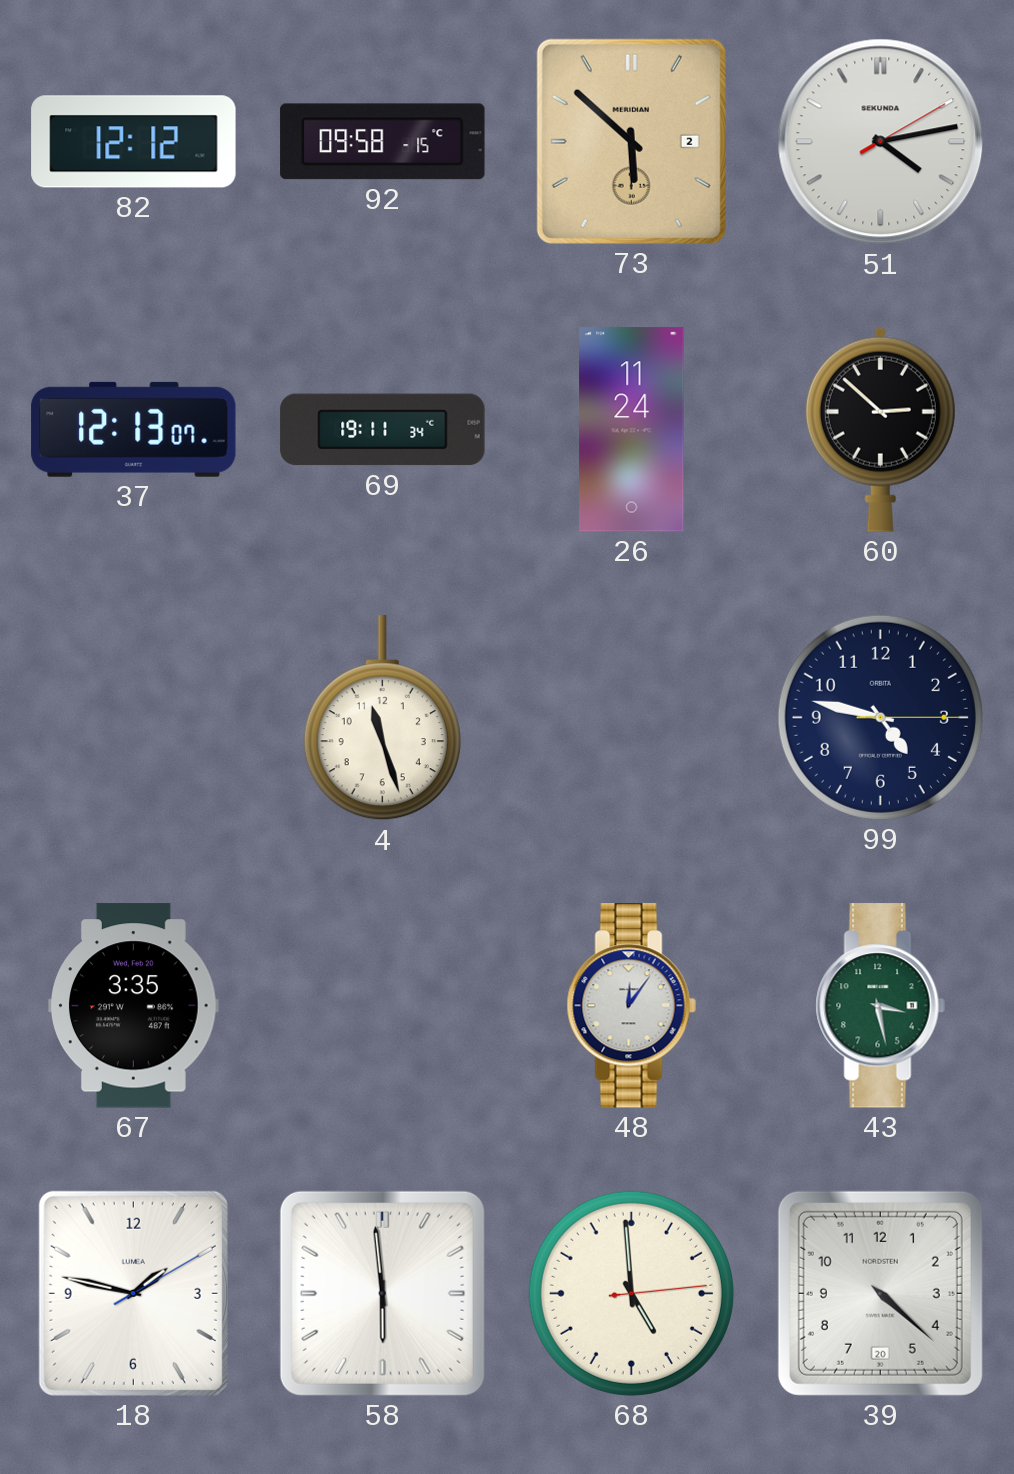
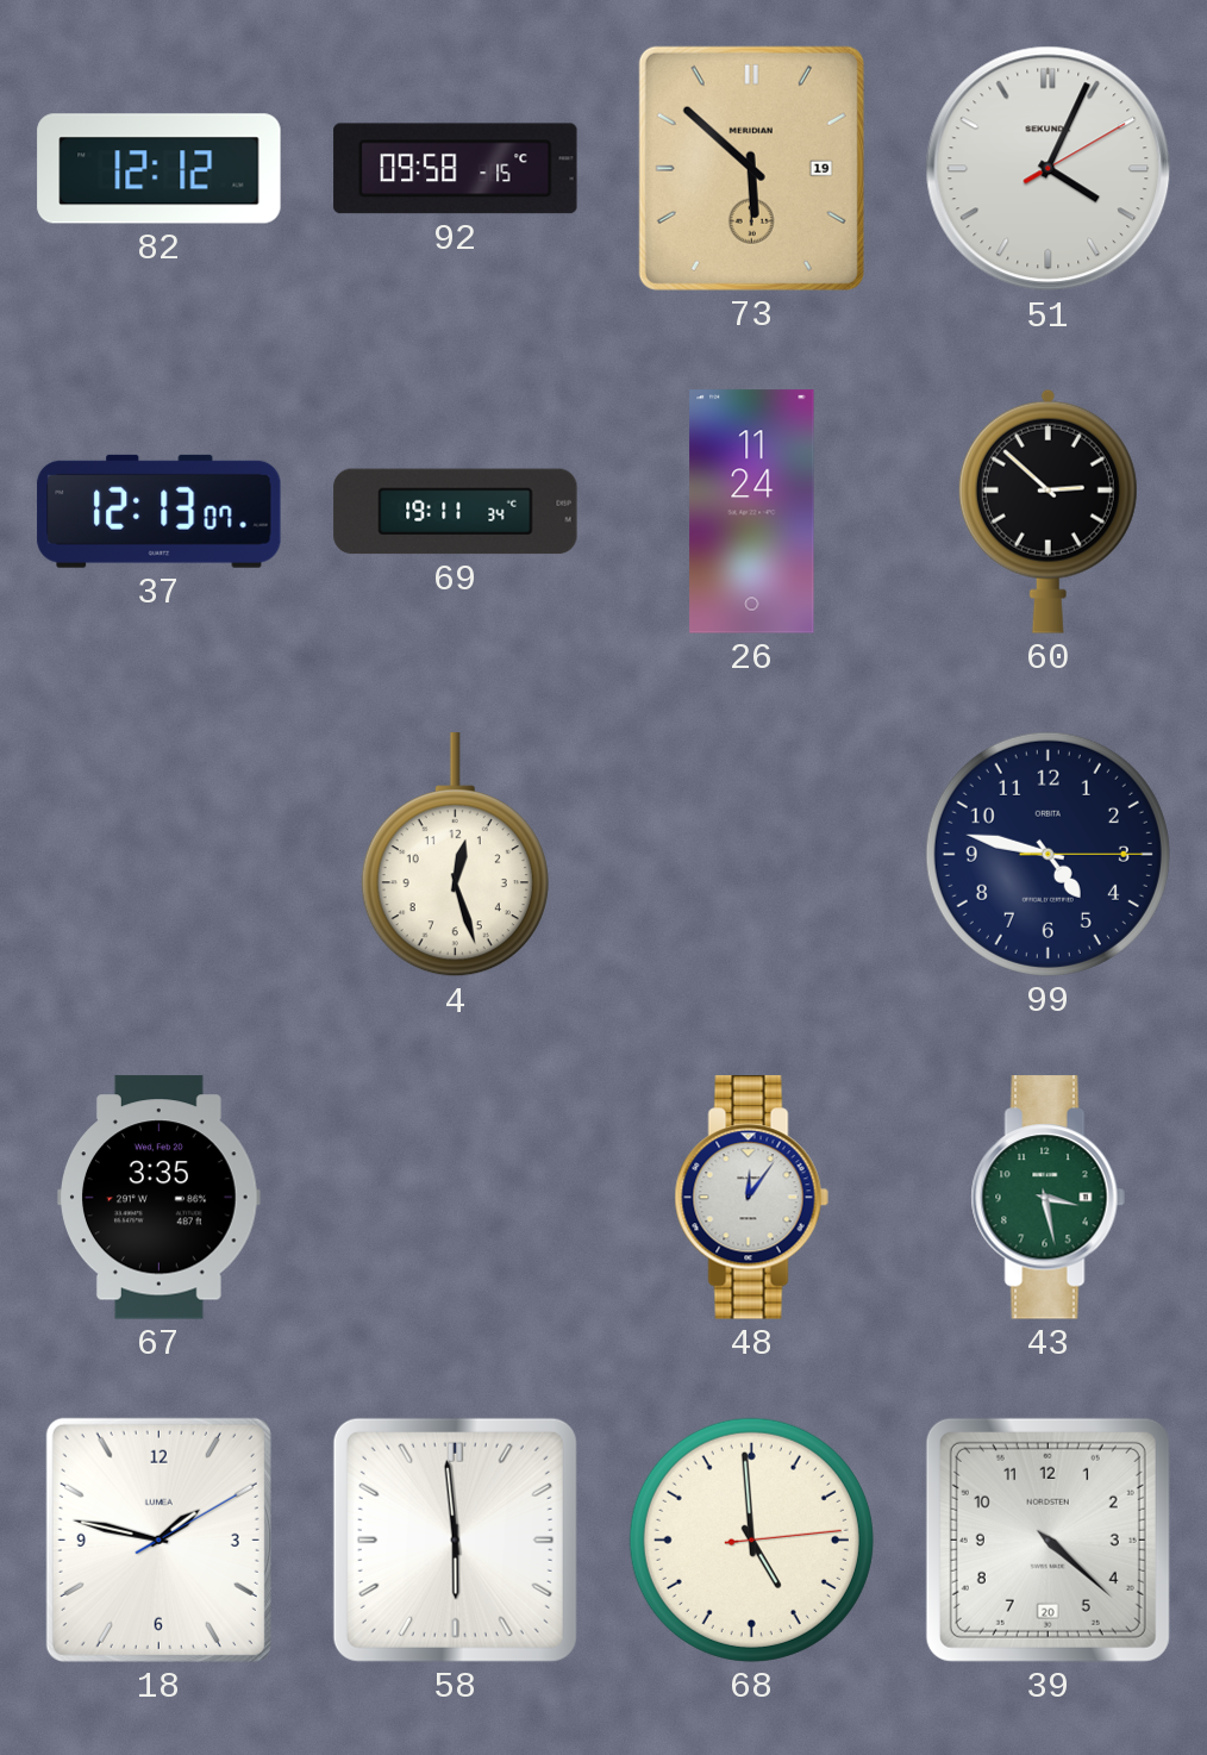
73 date: 2 -> 19
51: 4:13 -> 4:04
4: 11:27 -> 12:27
